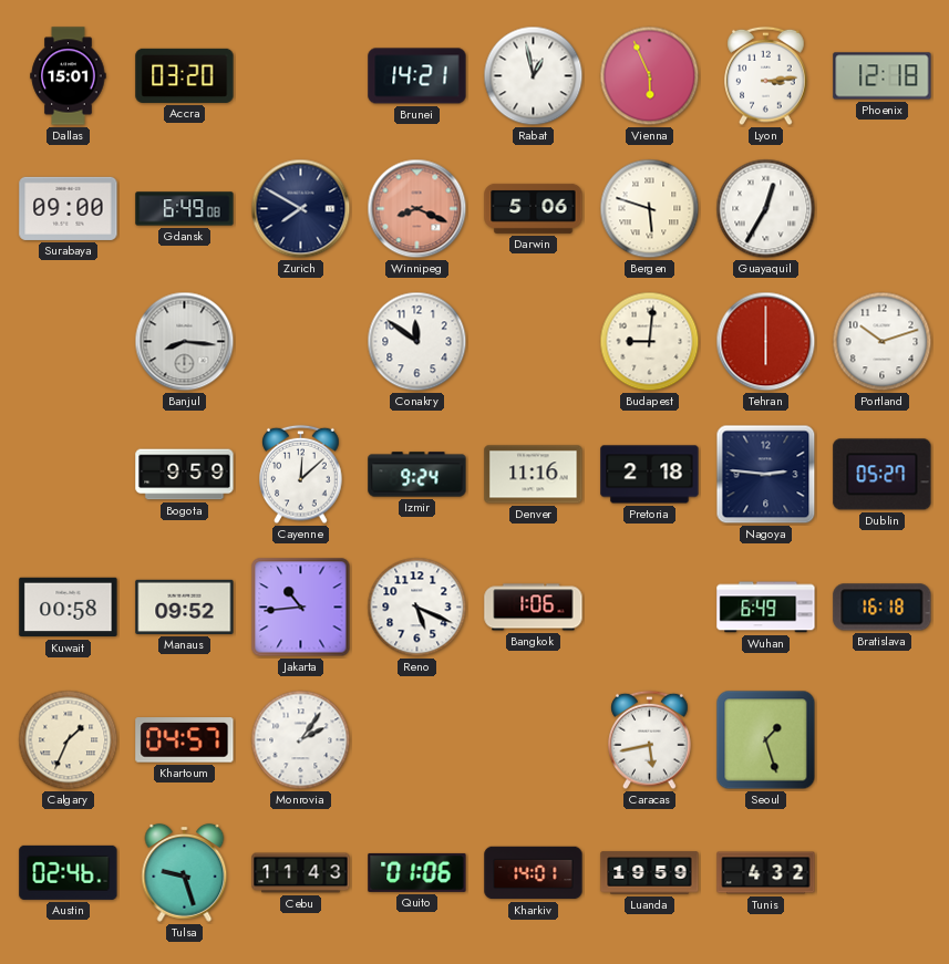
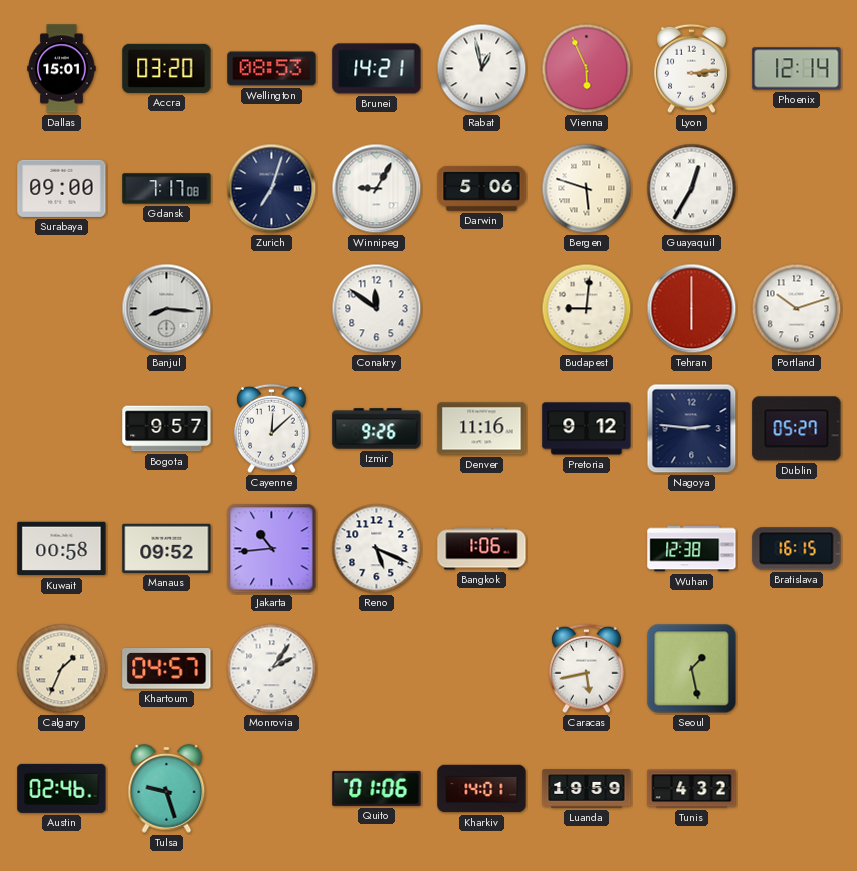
Wellington: none -> 08:53
Phoenix: 12:18 -> 12:14
Gdansk: 6:49 -> 7:17
Zurich: 7:50 -> 7:03
Winnipeg: 8:19 -> 9:05
Winnipeg dial: salmon -> white
Bogota: 9:59 -> 9:57
Izmir: 9:24 -> 9:26
Pretoria: 2:18 -> 9:12
Wuhan: 6:49 -> 12:38
Bratislava: 16:18 -> 16:15
Seoul: 1:27 -> 1:28
Cebu: 11:43 -> none
